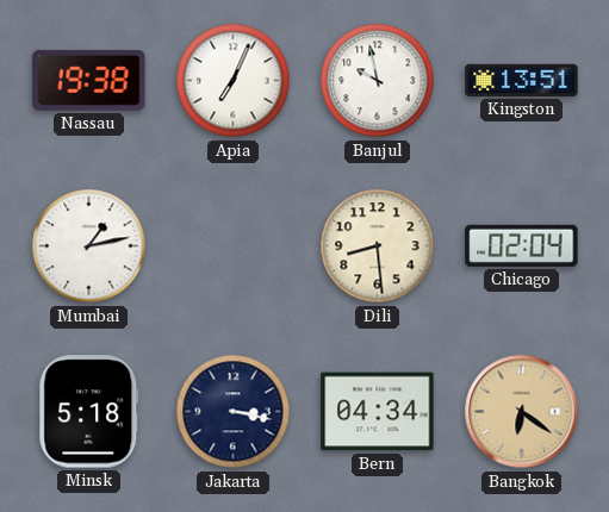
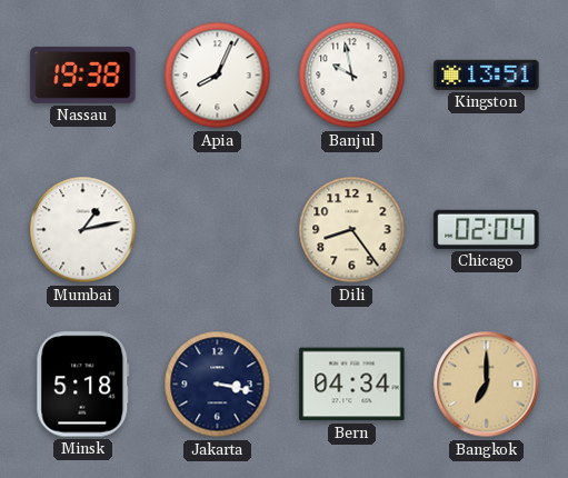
Apia: 7:04 -> 8:04
Dili: 8:29 -> 8:24
Bangkok: 6:21 -> 7:00
